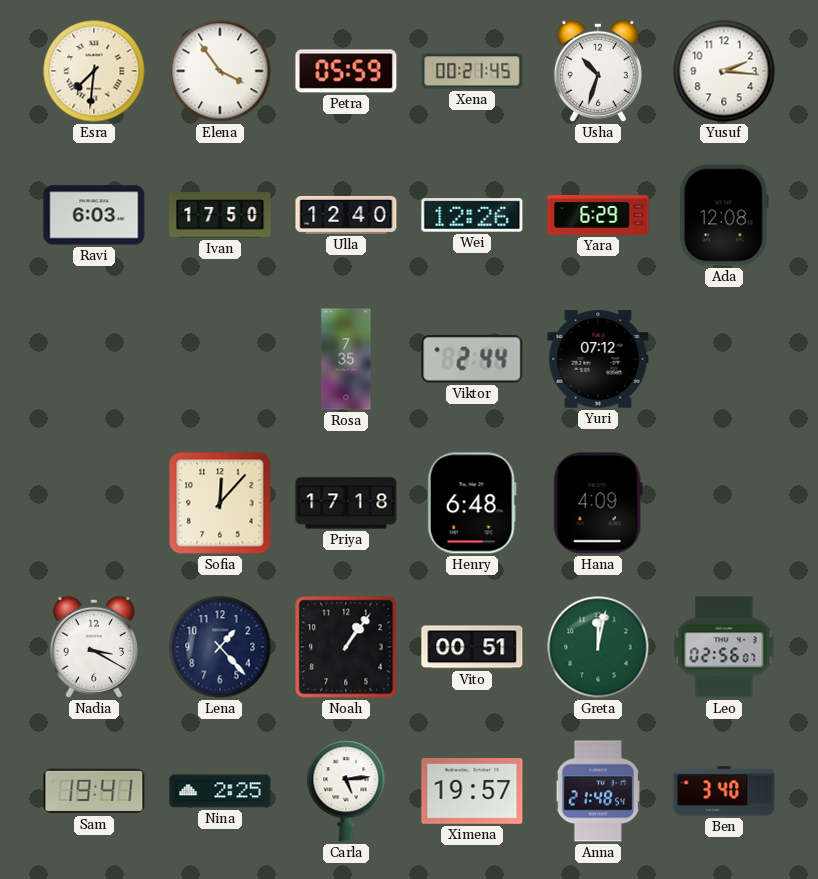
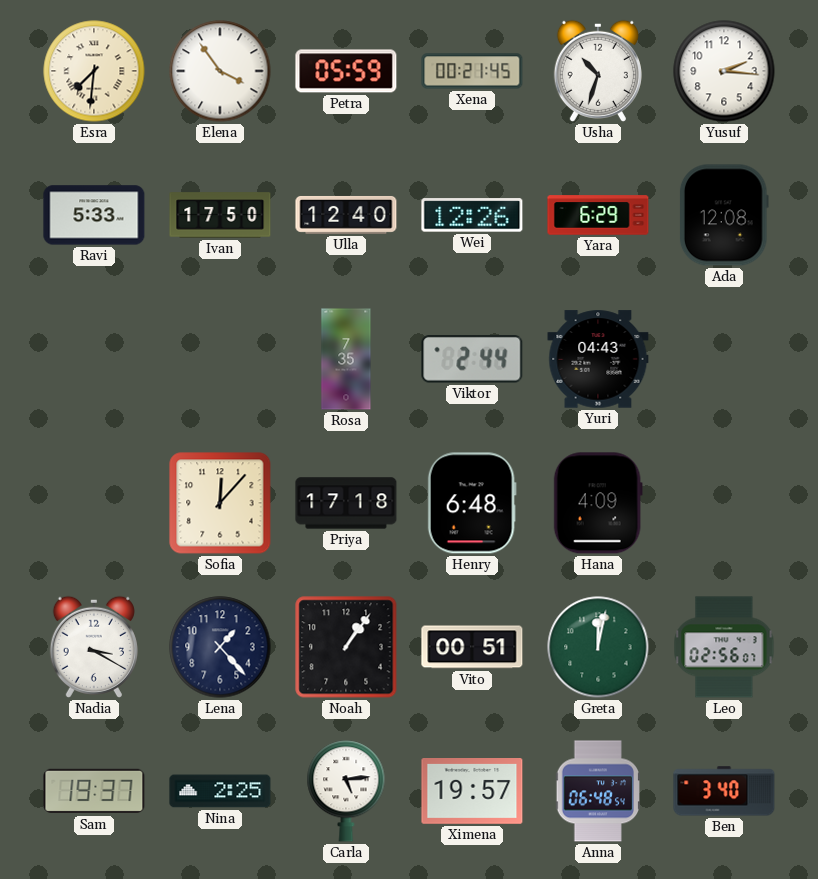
Ravi: 6:03 -> 5:33
Yuri: 07:12 -> 04:43
Sam: 19:41 -> 19:37
Anna: 21:48 -> 06:48
